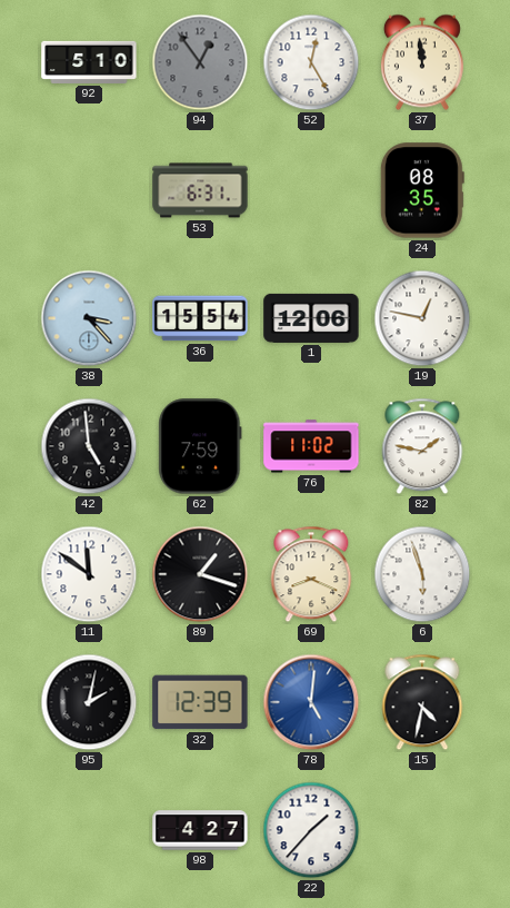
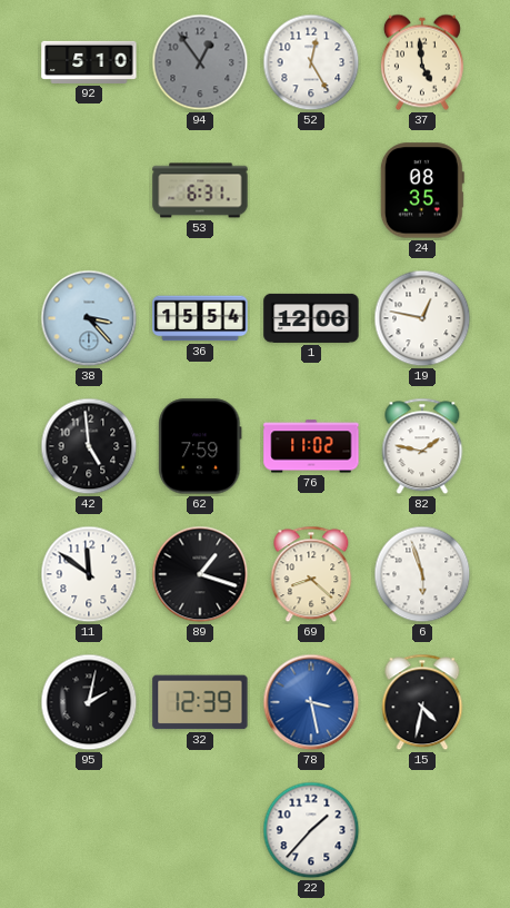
37: 11:59 -> 4:59
69: 8:19 -> 8:22
78: 5:01 -> 3:28
98: 4:27 -> none
